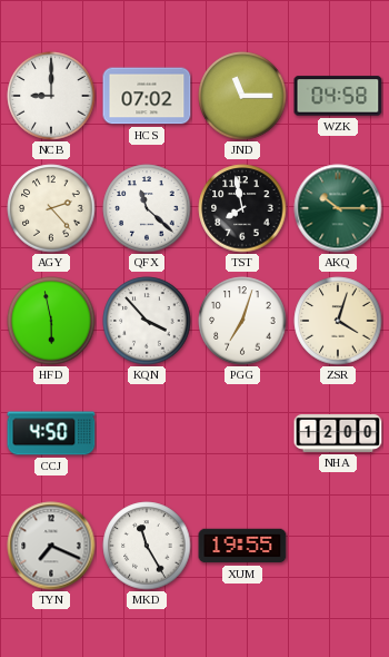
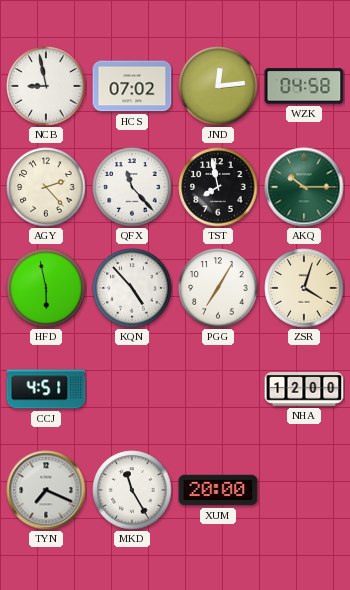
NCB: 9:00 -> 8:58
JND: 11:15 -> 12:14
QFX: 11:22 -> 11:23
KQN: 3:53 -> 4:53
PGG: 7:03 -> 7:05
CCJ: 4:50 -> 4:51
XUM: 19:55 -> 20:00
